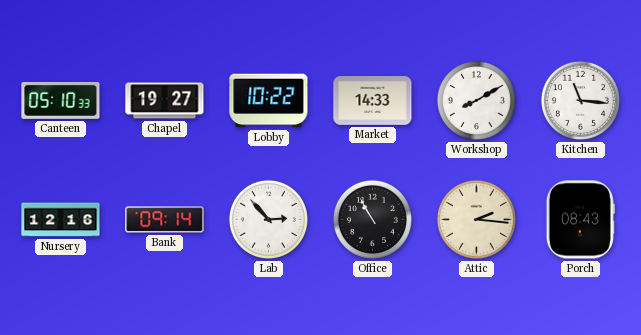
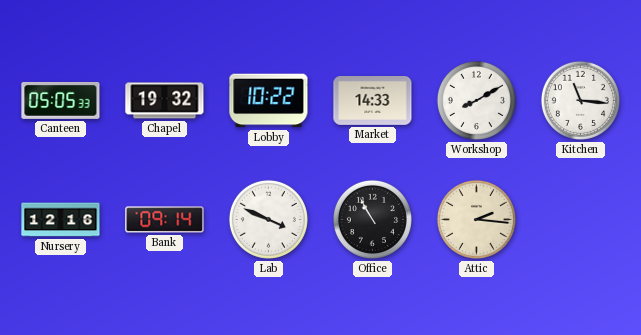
Canteen: 05:10 -> 05:05
Chapel: 19:27 -> 19:32
Lab: 2:53 -> 3:49
Porch: 08:43 -> none
